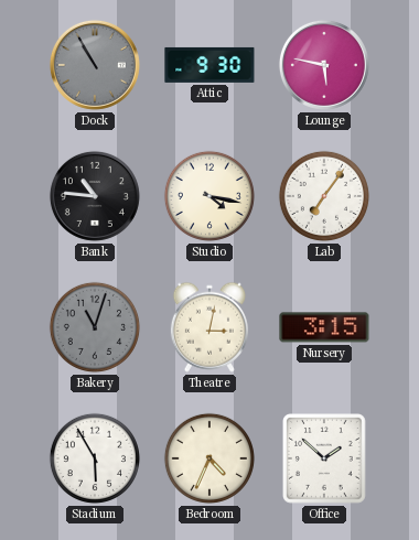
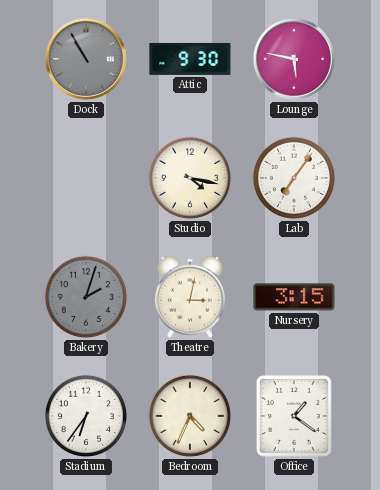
Bank: 10:46 -> none
Bakery: 11:03 -> 2:03
Stadium: 5:55 -> 6:36
Office: 1:52 -> 1:21
